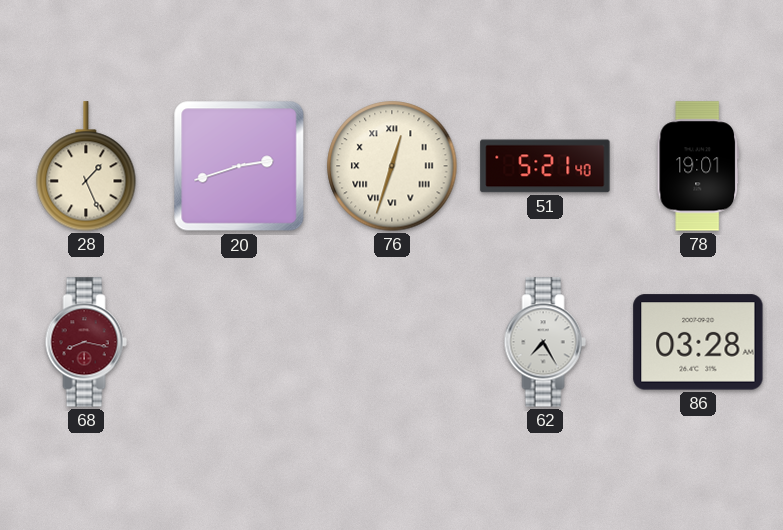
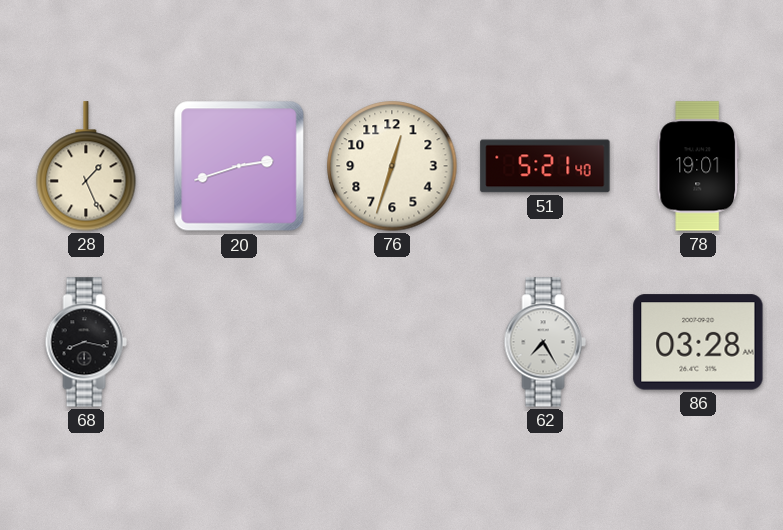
76 numerals: Roman -> Arabic
68 dial: burgundy -> black
